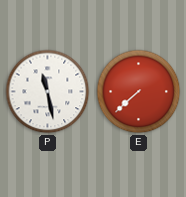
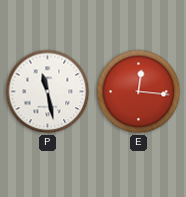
E: 7:38 -> 12:16
